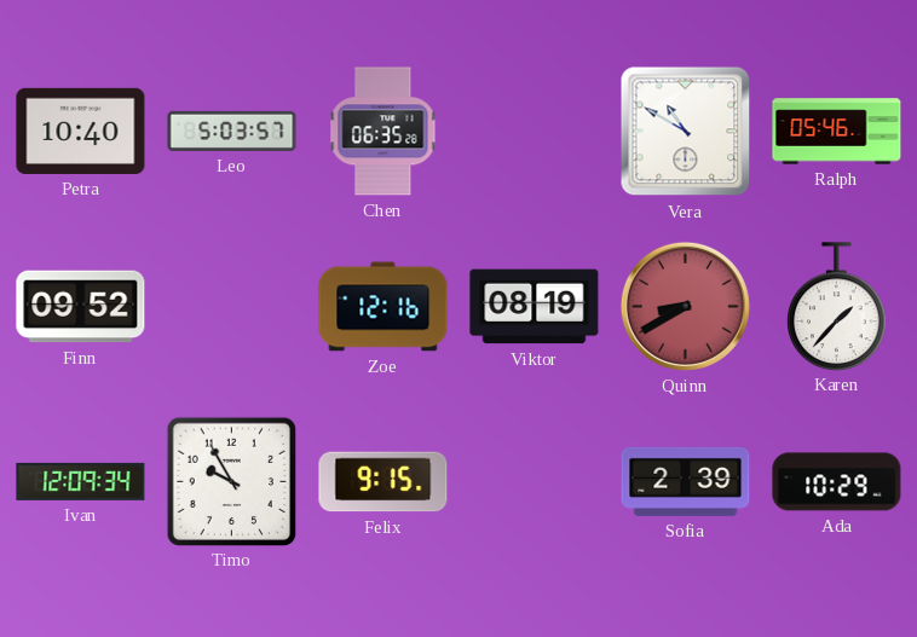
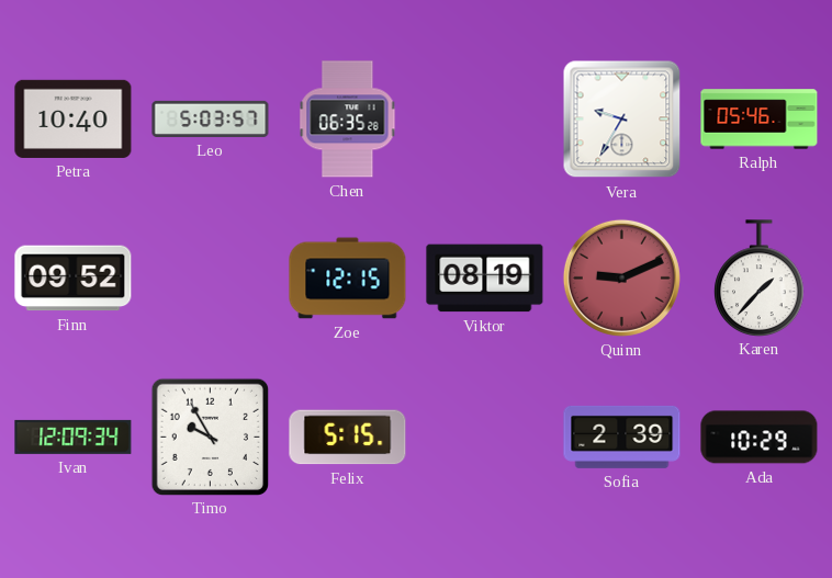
Vera: 10:50 -> 9:35
Zoe: 12:16 -> 12:15
Quinn: 8:40 -> 9:11
Felix: 9:15 -> 5:15
